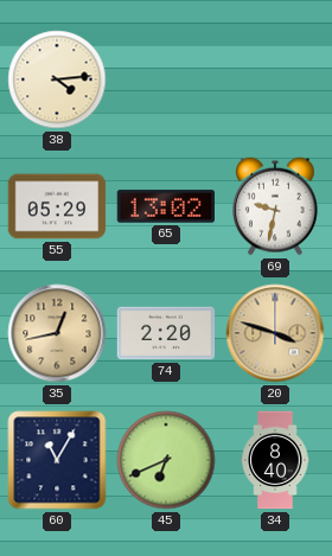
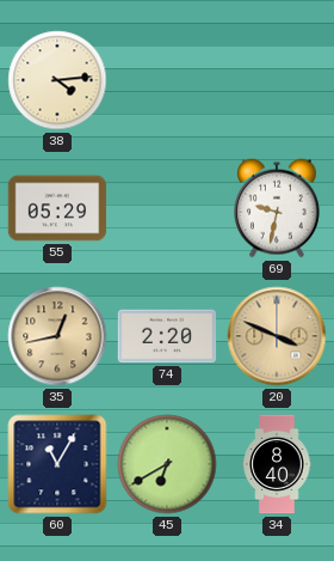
65: 13:02 -> none
20: 3:48 -> 3:49
45: 6:41 -> 6:40
